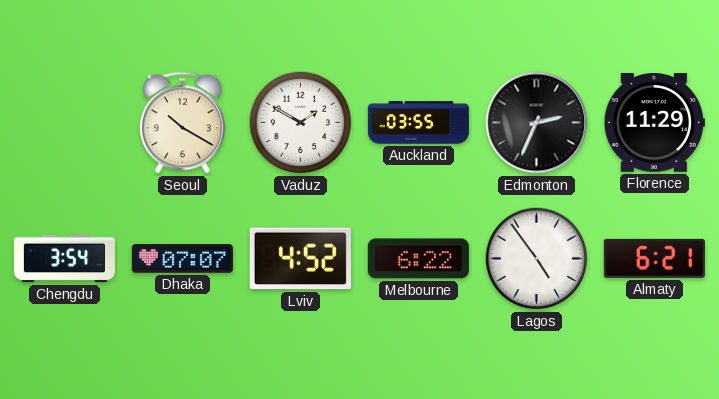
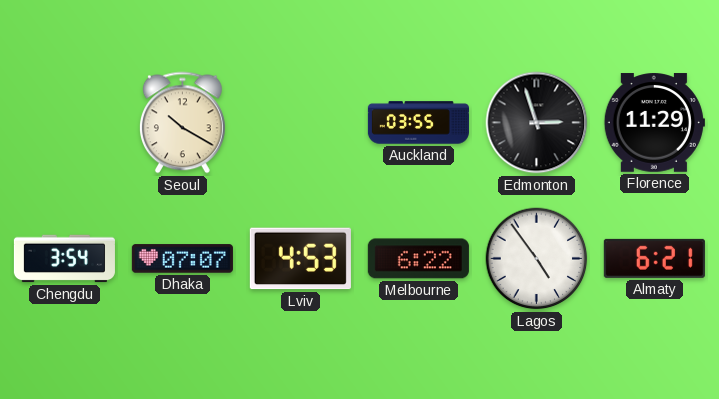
Vaduz: 1:50 -> none
Edmonton: 2:34 -> 2:57
Lviv: 4:52 -> 4:53
